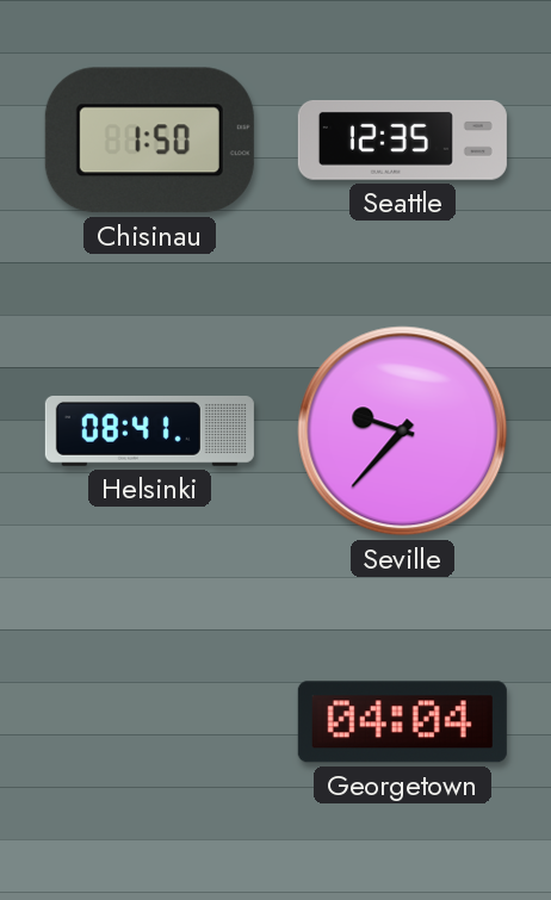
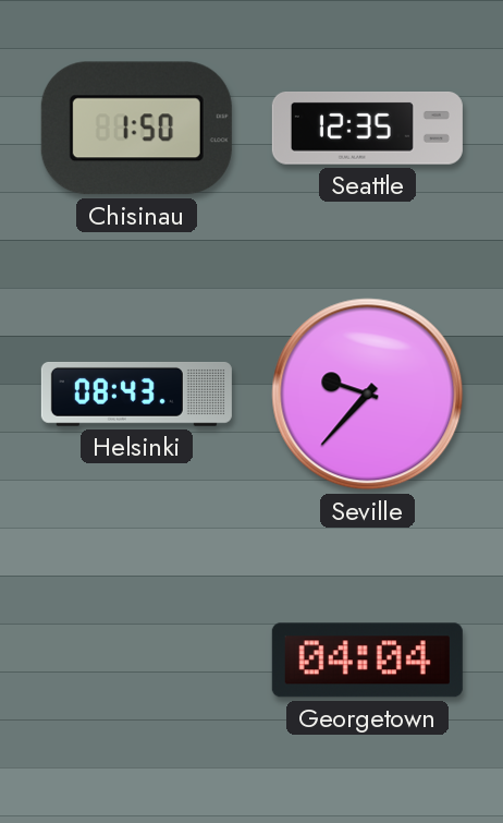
Helsinki: 08:41 -> 08:43
